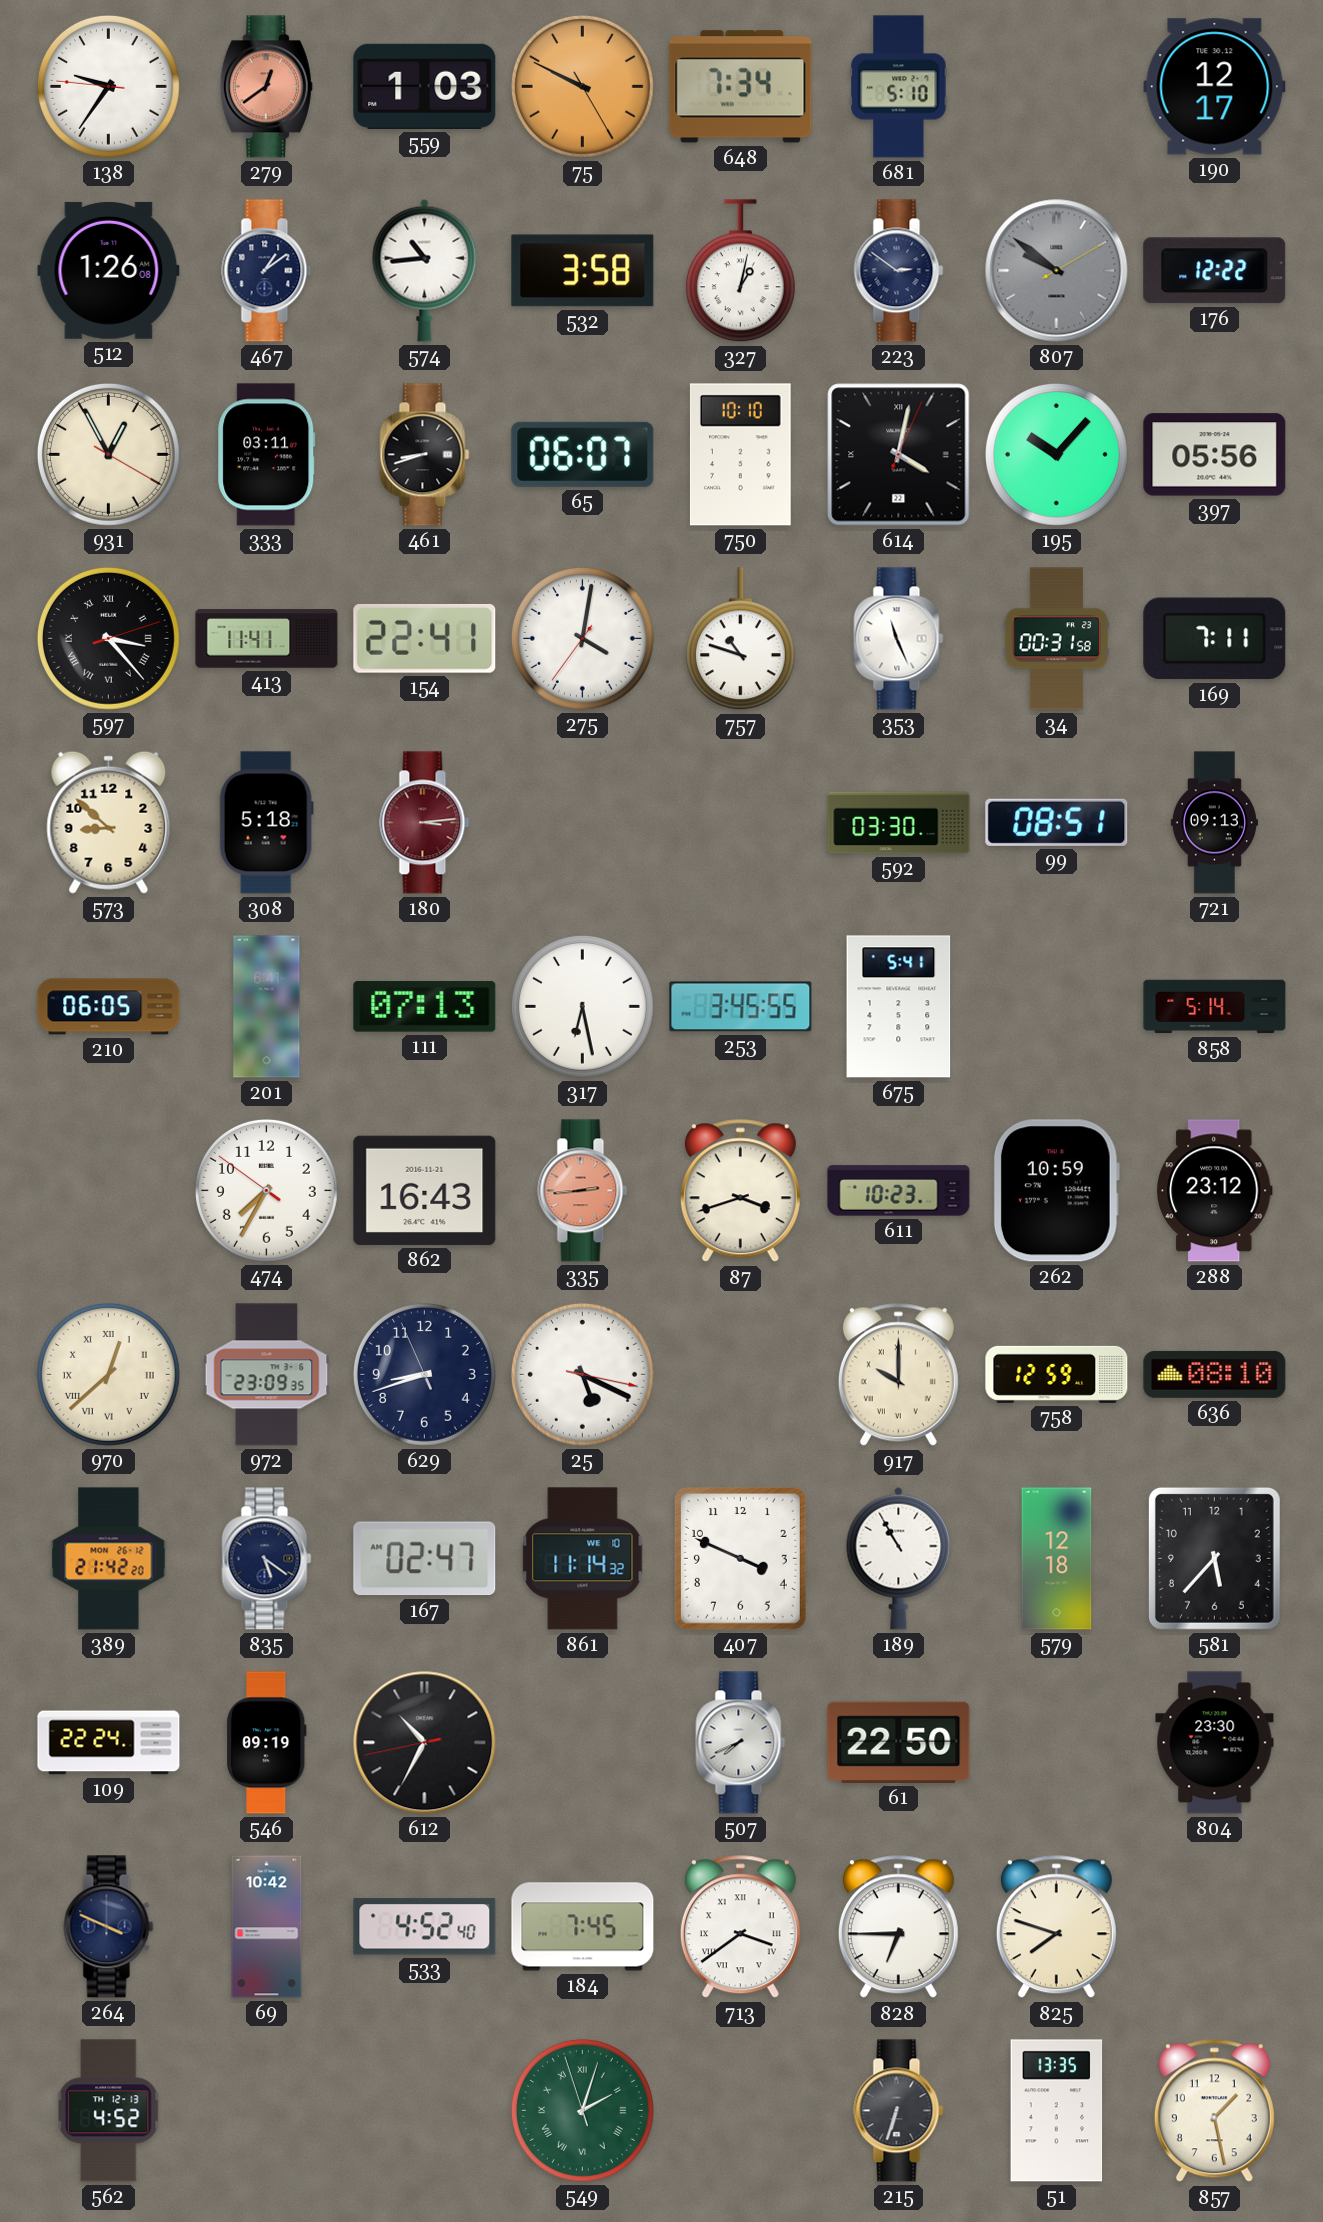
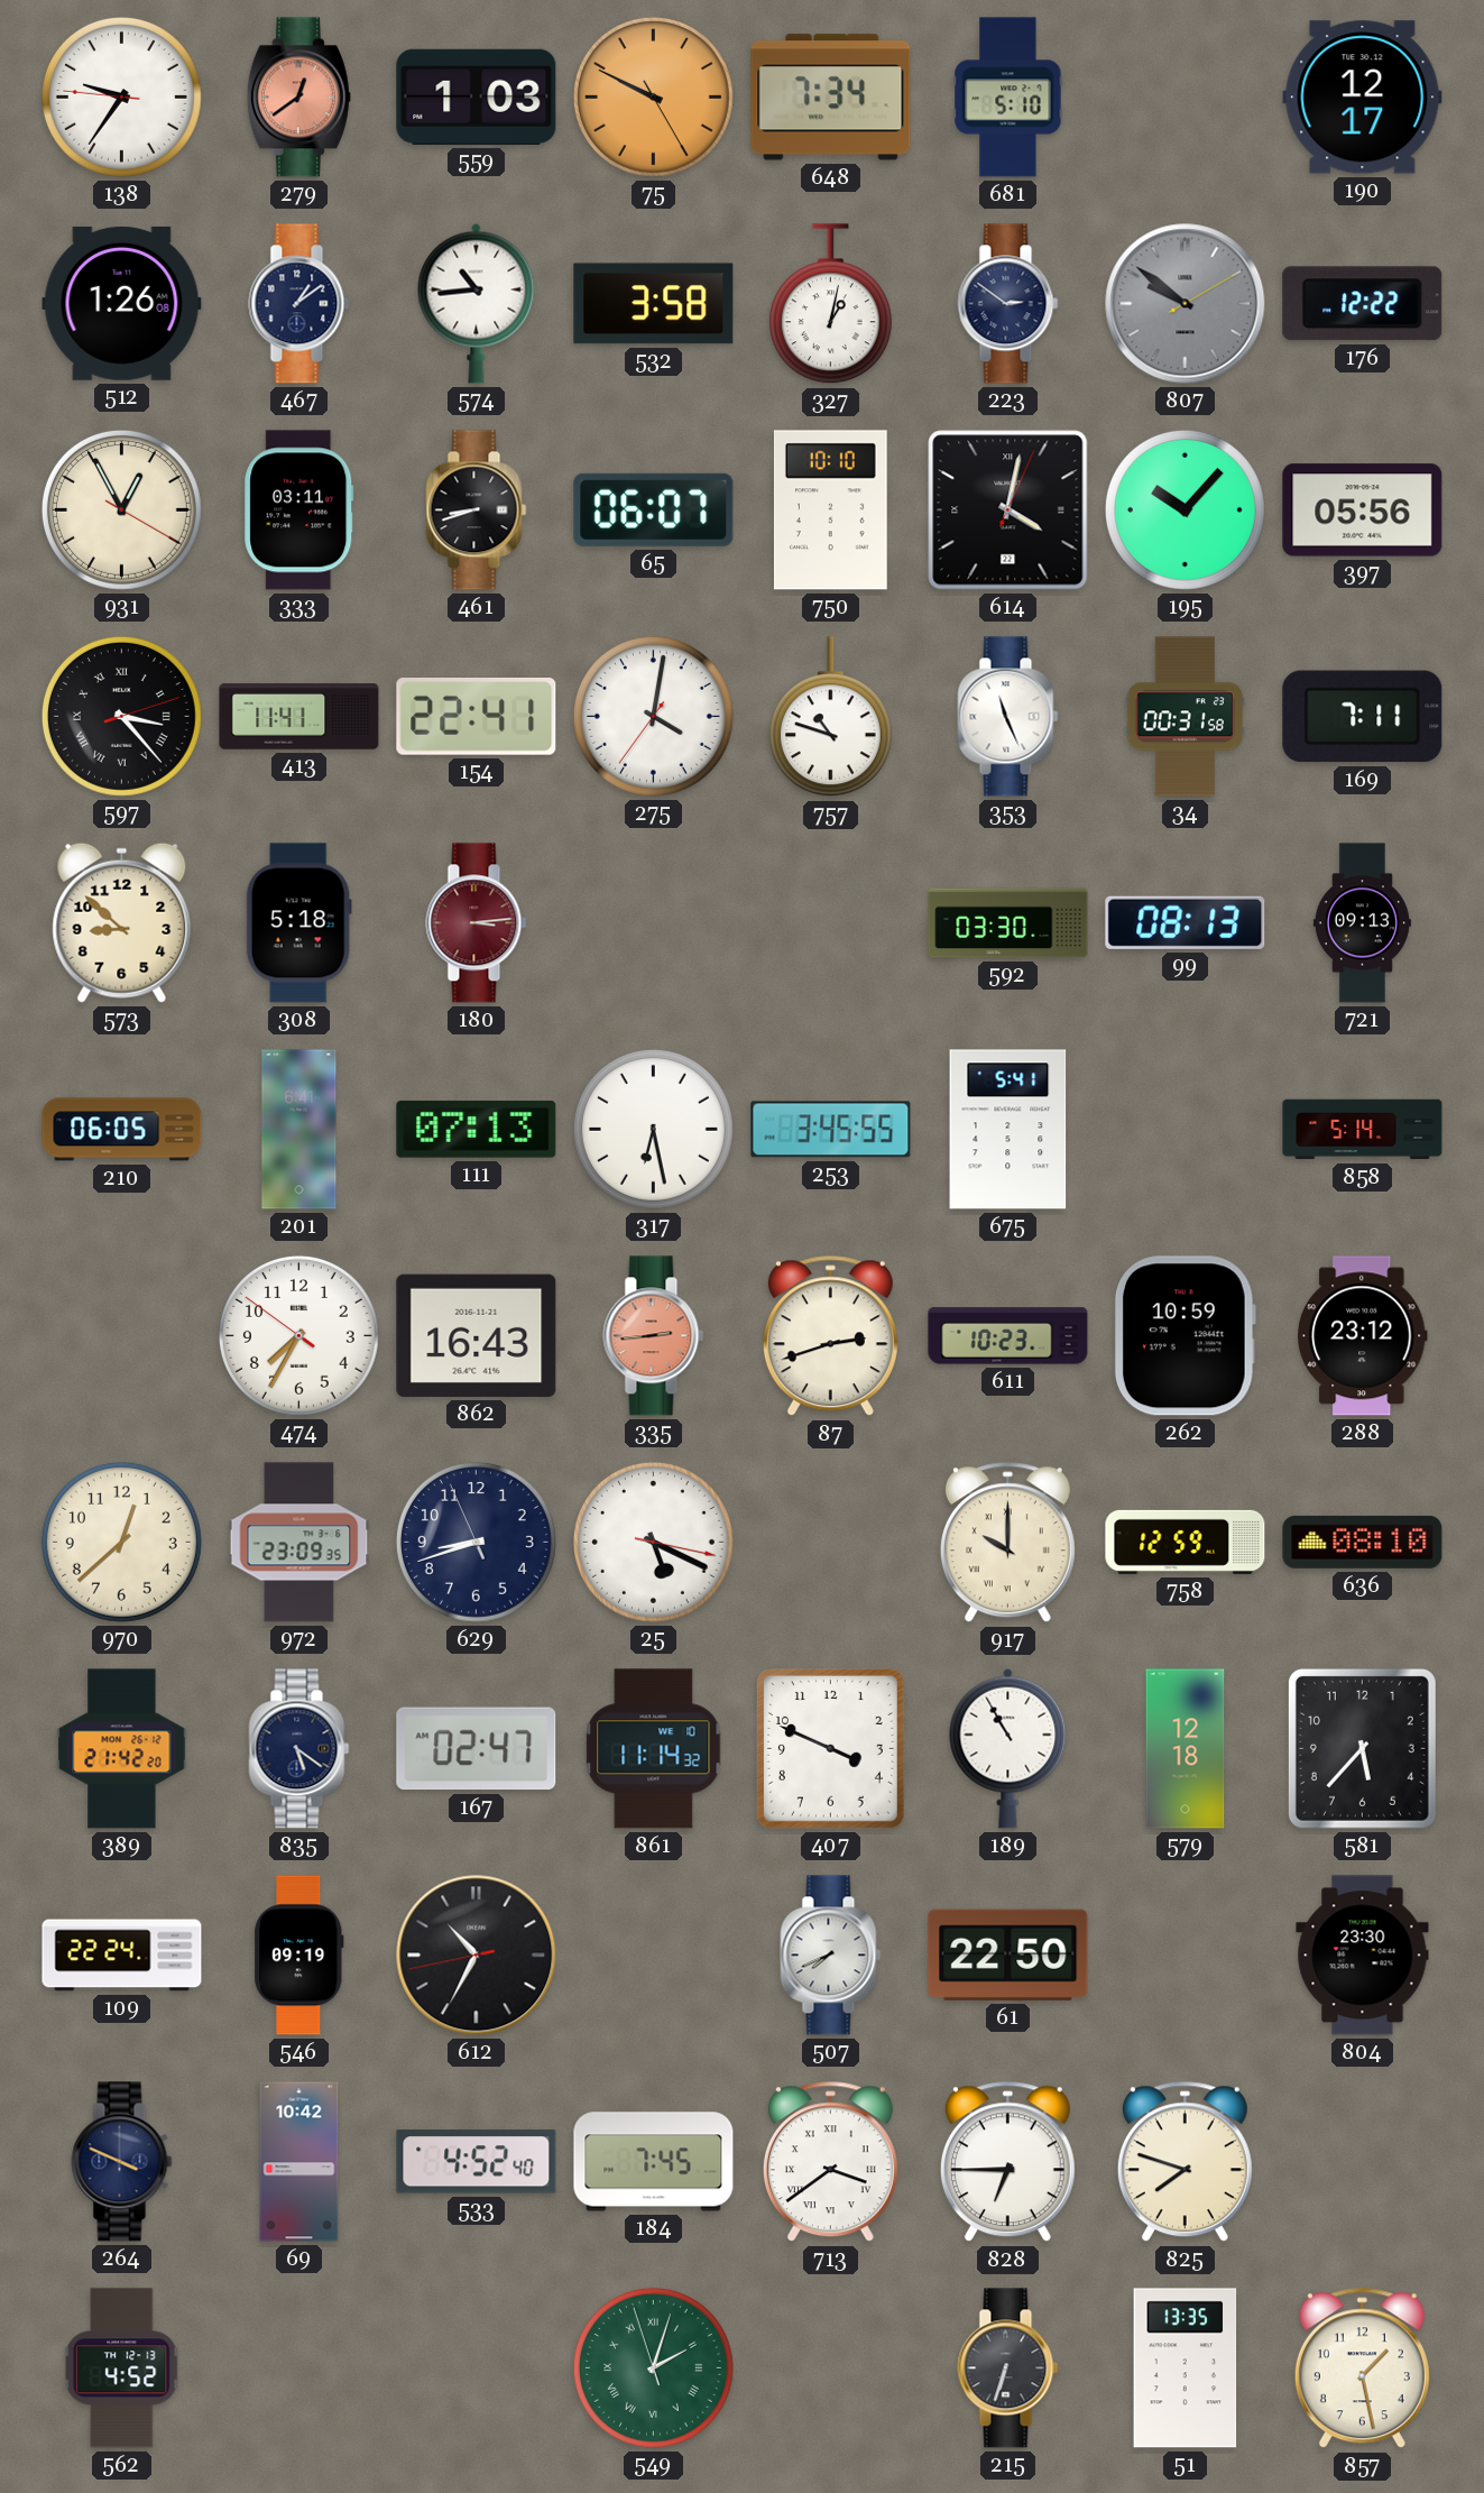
99: 08:51 -> 08:13
87: 3:42 -> 2:42
970 numerals: Roman -> Arabic
